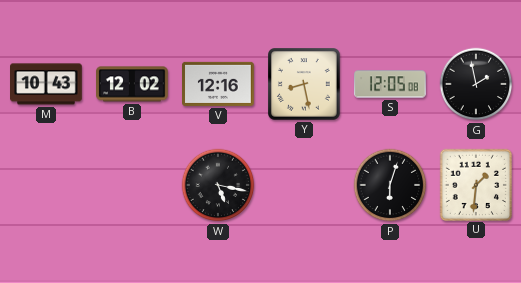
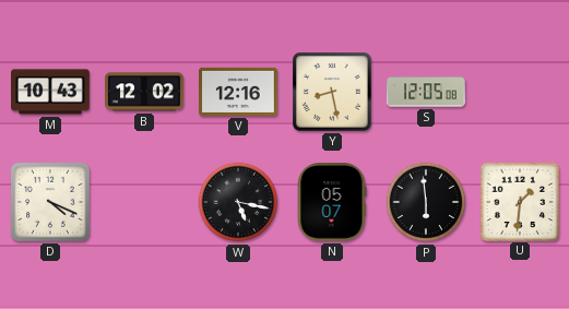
G: 1:58 -> none
D: none -> 4:19
N: none -> 05:07
P: 6:03 -> 5:59
